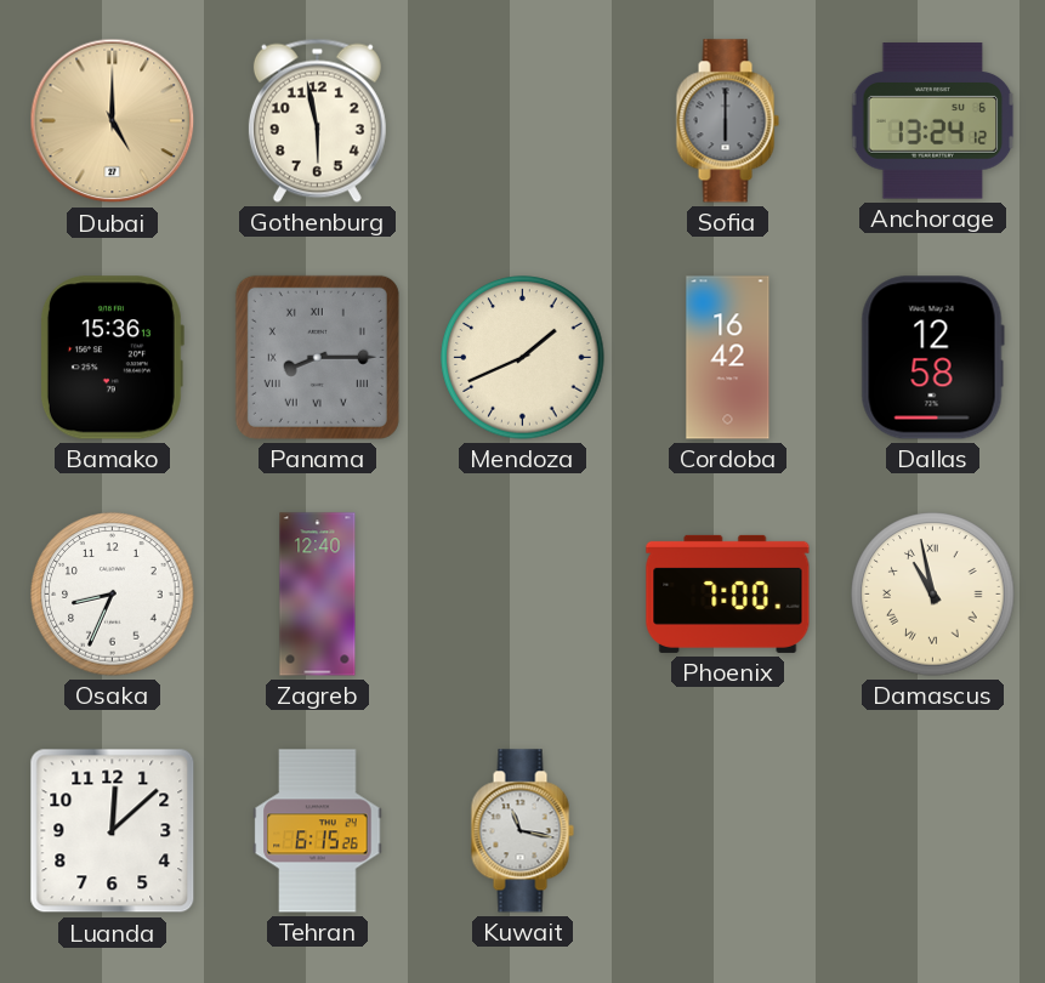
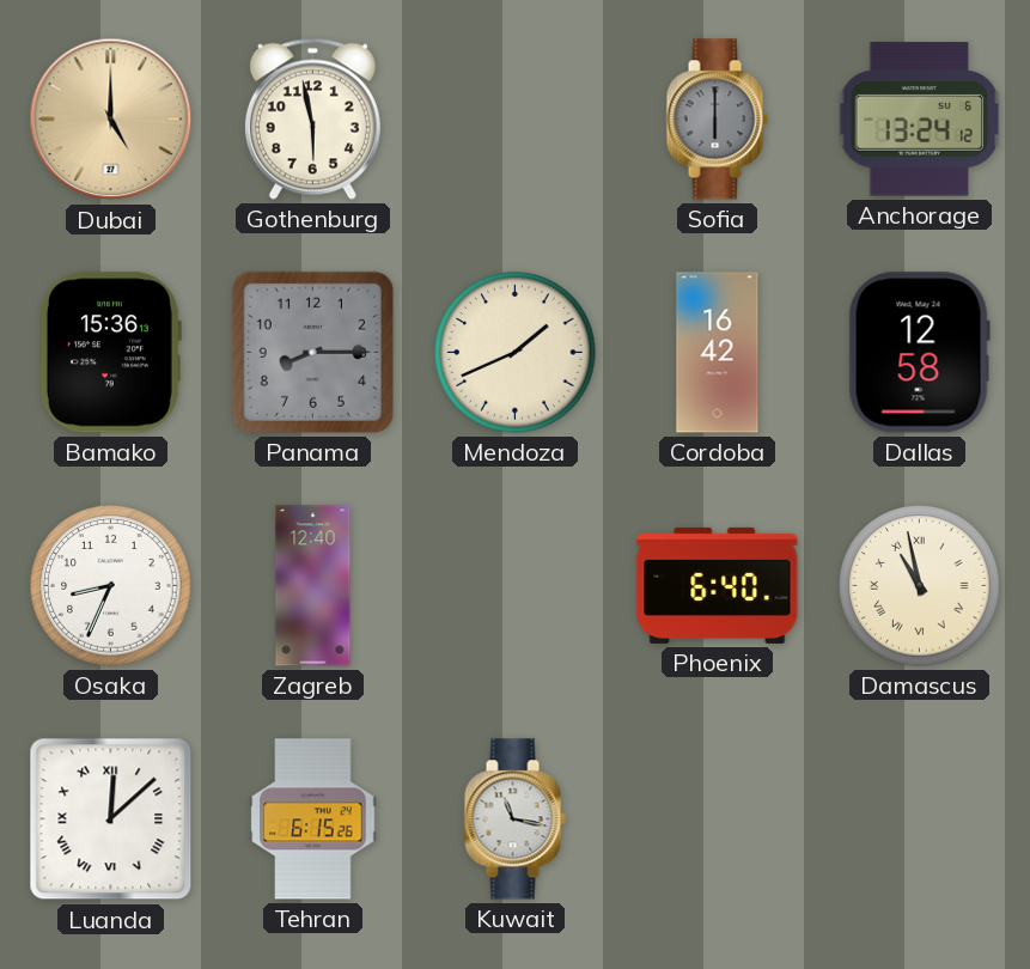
Panama numerals: Roman -> Arabic
Phoenix: 7:00 -> 6:40
Luanda numerals: Arabic -> Roman
